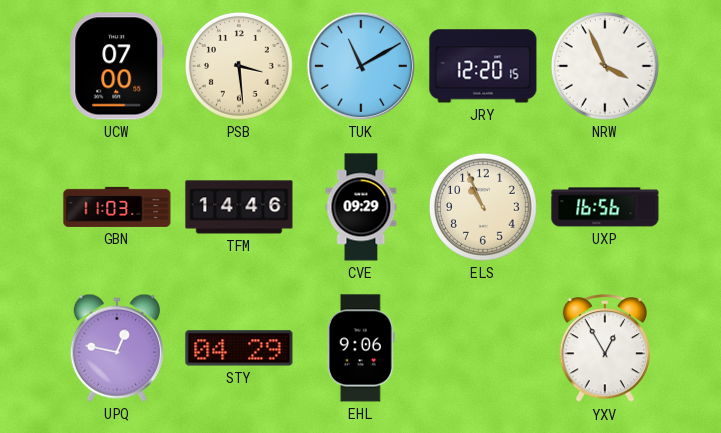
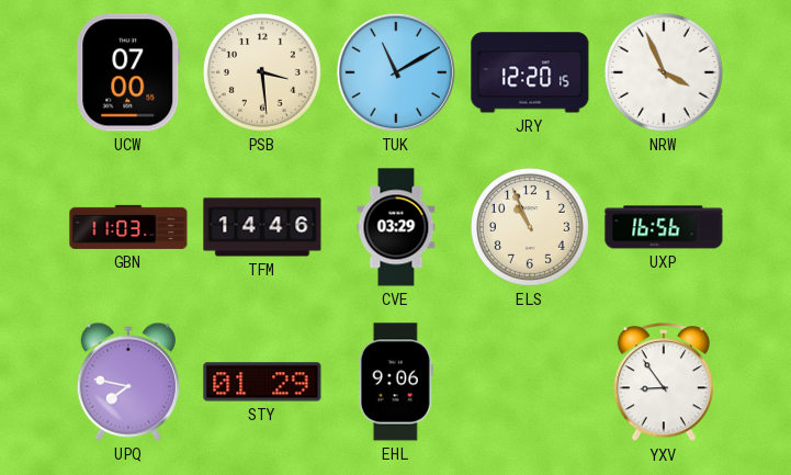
CVE: 09:29 -> 03:29
UPQ: 12:47 -> 7:47
STY: 04:29 -> 01:29
YXV: 12:55 -> 8:54
